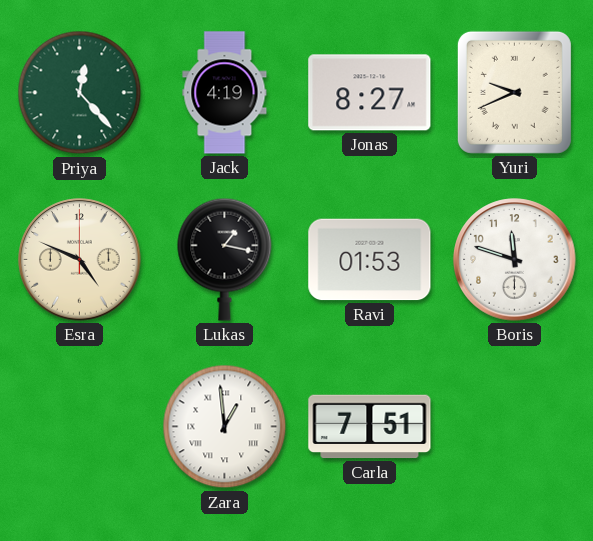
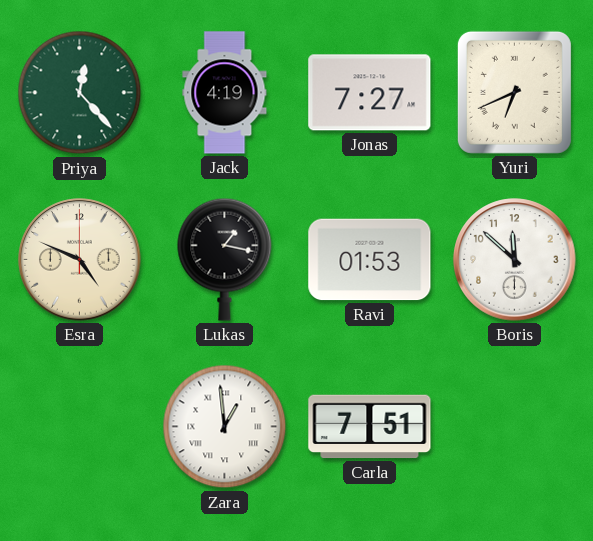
Jonas: 8:27 -> 7:27
Yuri: 9:41 -> 6:41
Boris: 11:48 -> 11:52
